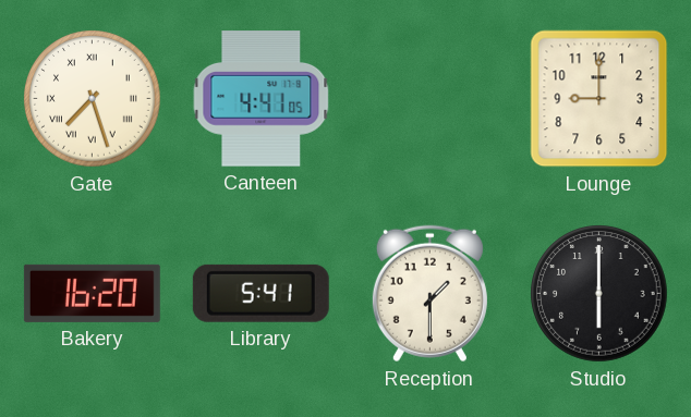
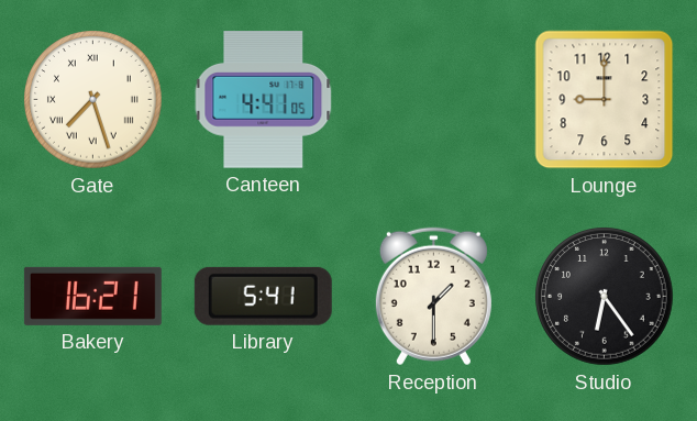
Bakery: 16:20 -> 16:21
Studio: 6:00 -> 6:24
